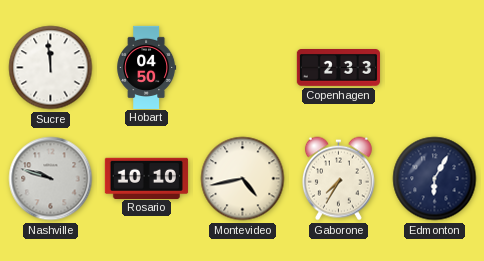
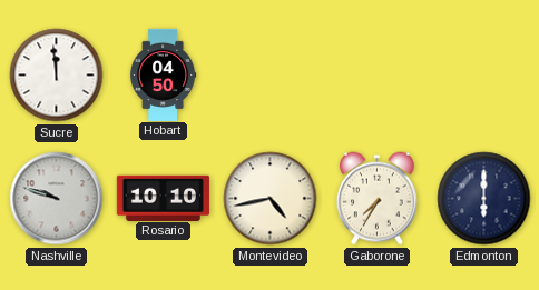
Copenhagen: 2:33 -> none
Edmonton: 6:05 -> 6:00
